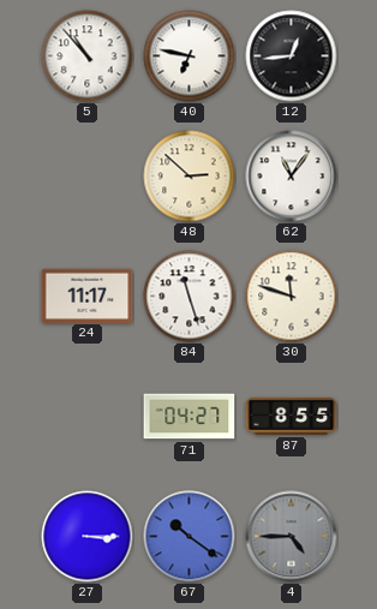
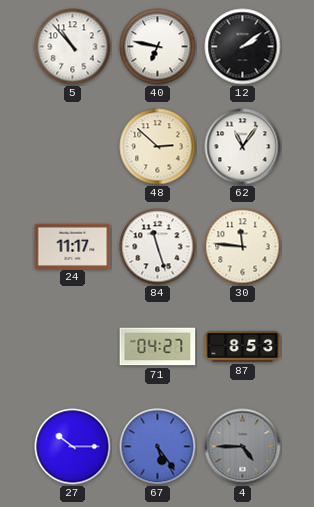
12: 12:44 -> 2:09
30: 11:48 -> 11:46
87: 8:55 -> 8:53
27: 3:15 -> 10:15
67: 10:21 -> 5:24
